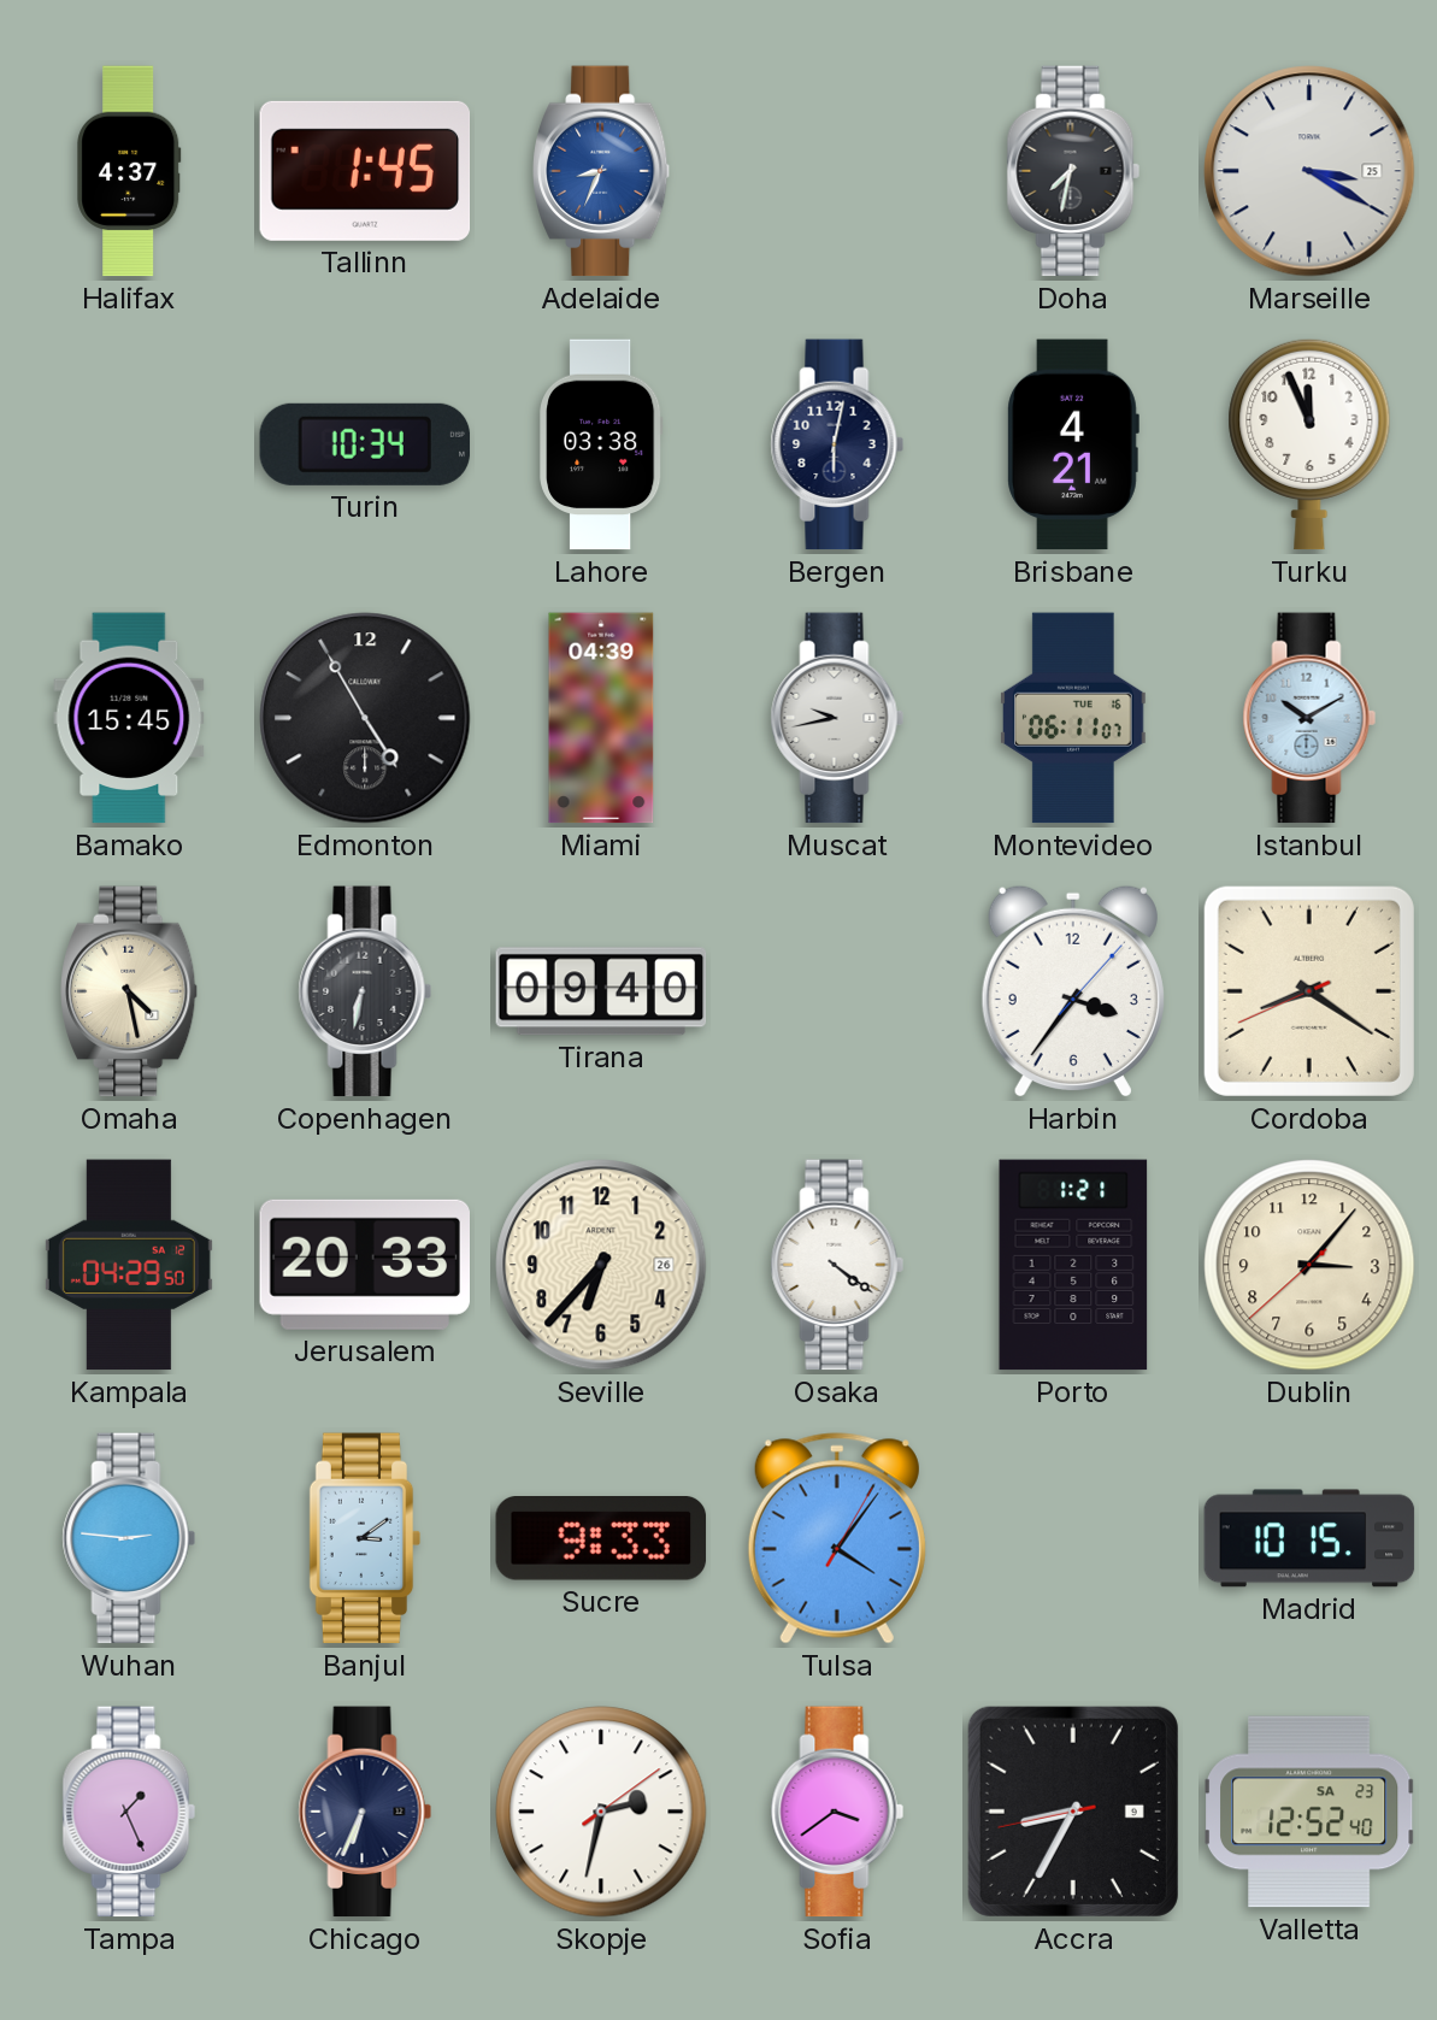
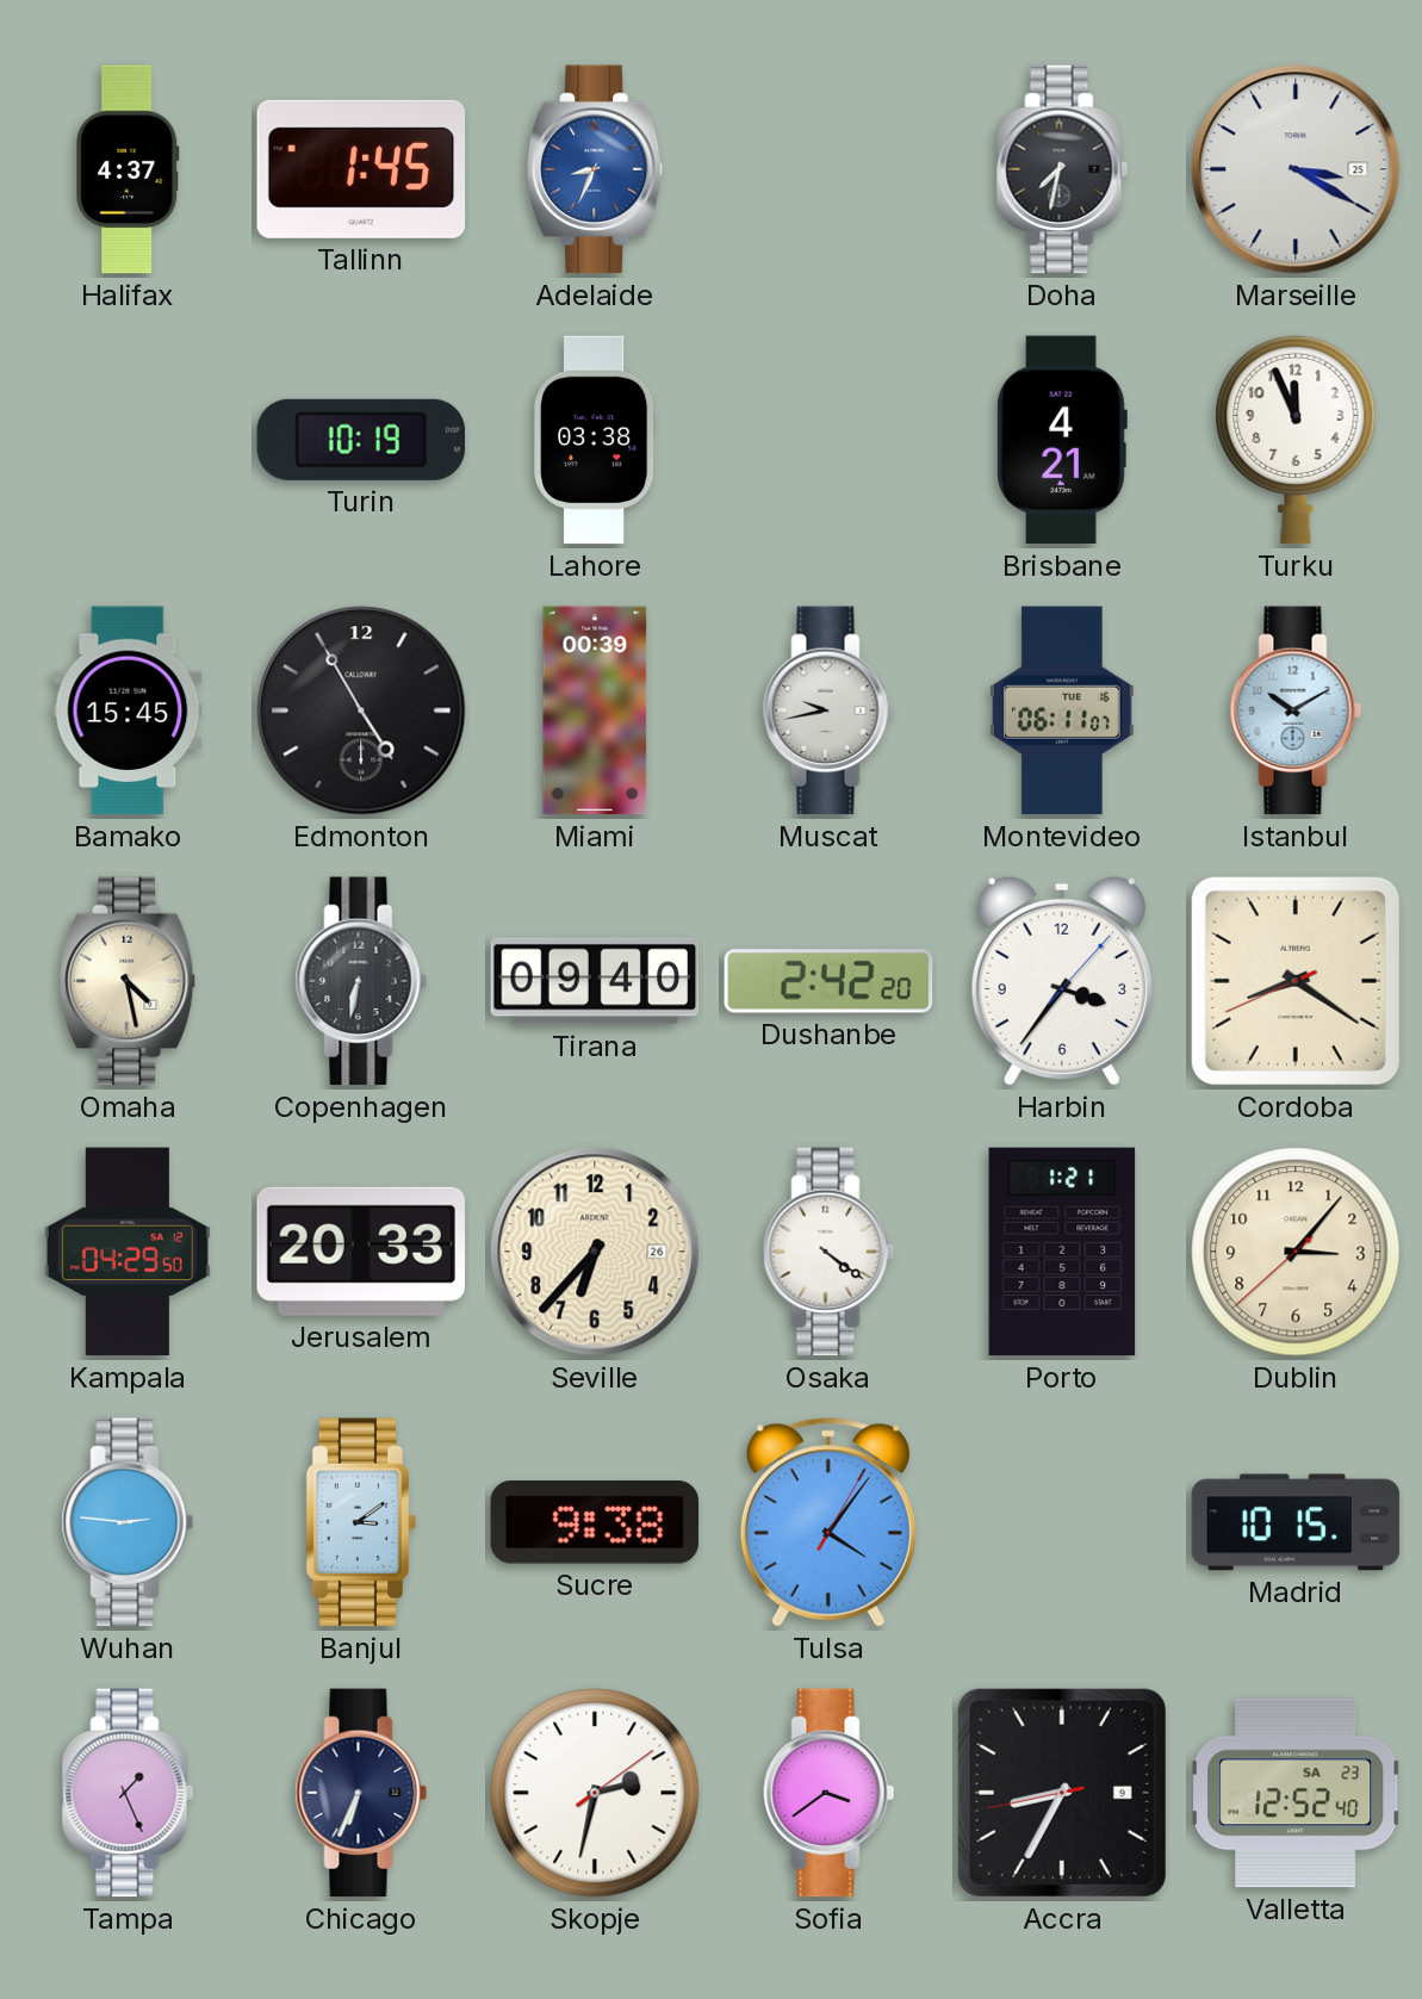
Turin: 10:34 -> 10:19
Bergen: 6:02 -> none
Miami: 04:39 -> 00:39
Dushanbe: none -> 2:42
Sucre: 9:33 -> 9:38
